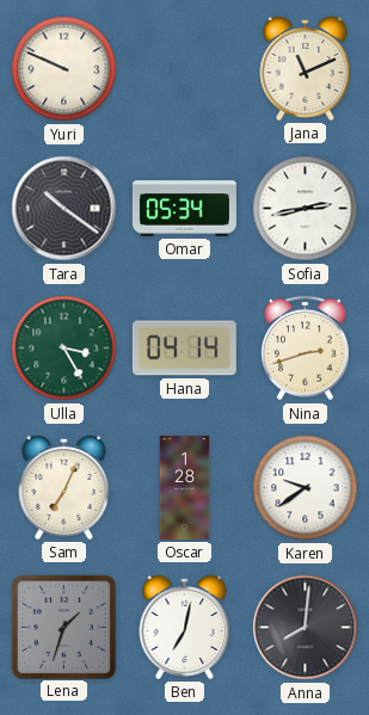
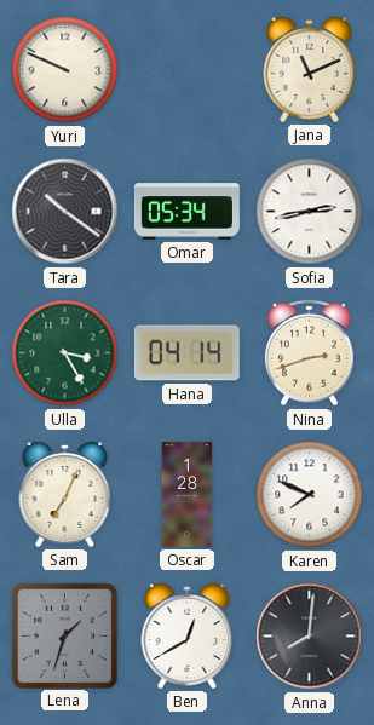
Karen: 9:39 -> 7:49
Ben: 7:02 -> 12:40
